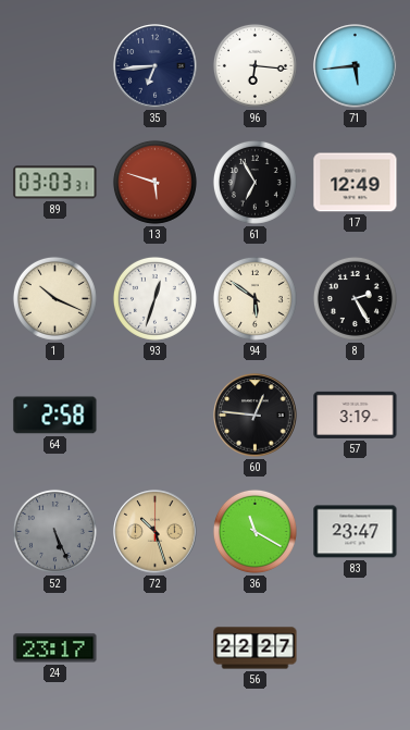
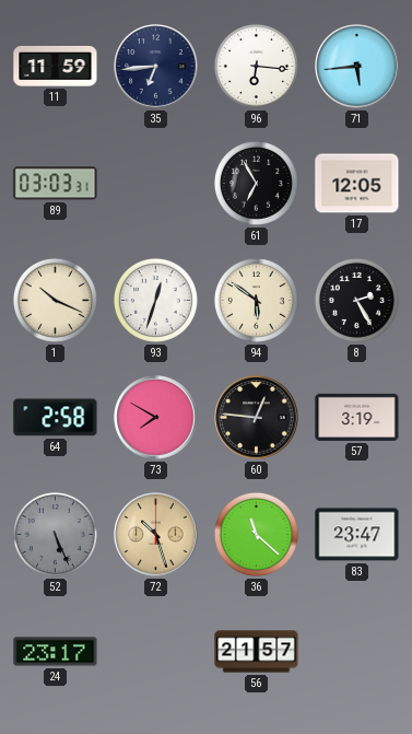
11: none -> 11:59
13: 5:48 -> none
17: 12:49 -> 12:05
73: none -> 7:50
36: 11:20 -> 11:22
56: 22:27 -> 21:57
